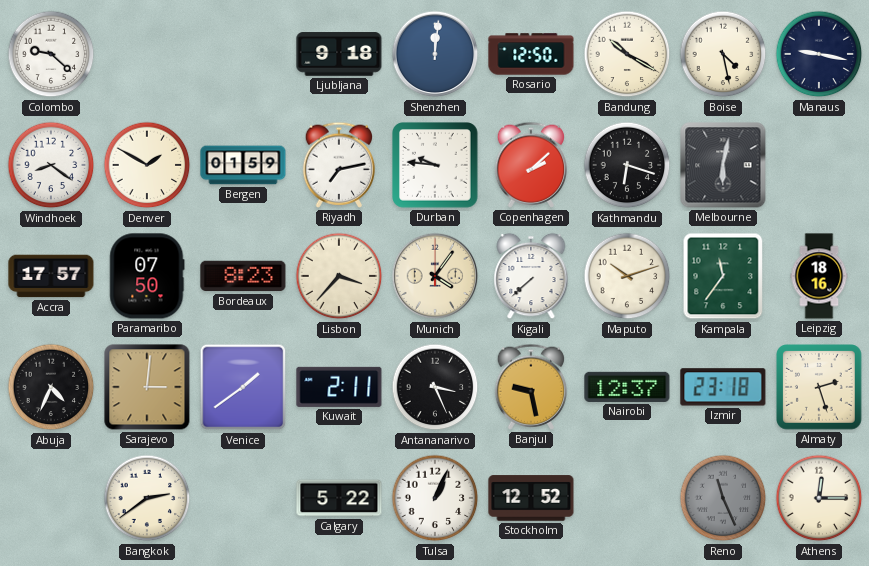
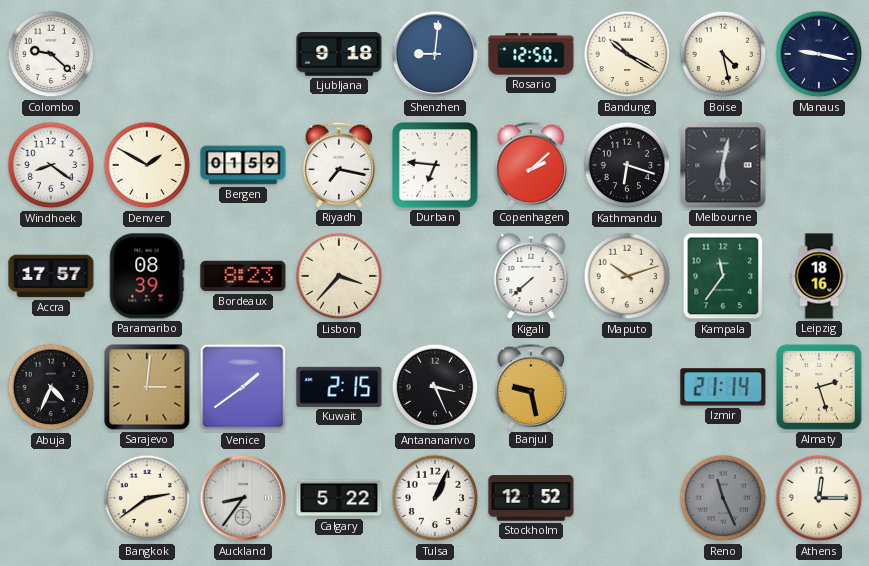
Shenzhen: 12:01 -> 9:01
Riyadh: 7:13 -> 7:17
Durban: 9:46 -> 6:46
Paramaribo: 07:50 -> 08:39
Munich: 4:06 -> none
Kuwait: 2:11 -> 2:15
Nairobi: 12:37 -> none
Izmir: 23:18 -> 21:14
Auckland: none -> 8:36
